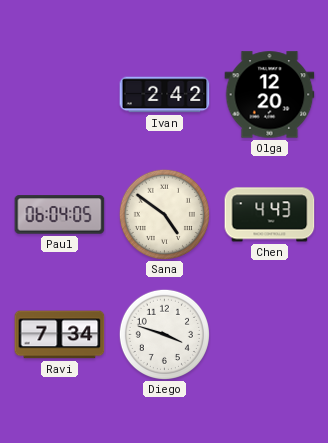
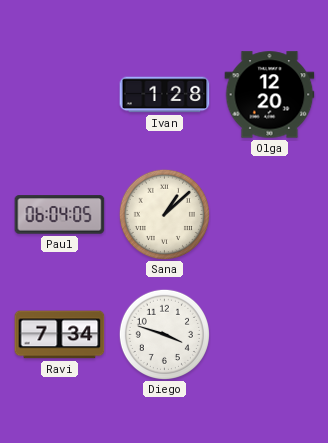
Ivan: 2:42 -> 1:28
Sana: 4:51 -> 1:08
Chen: 4:43 -> none
